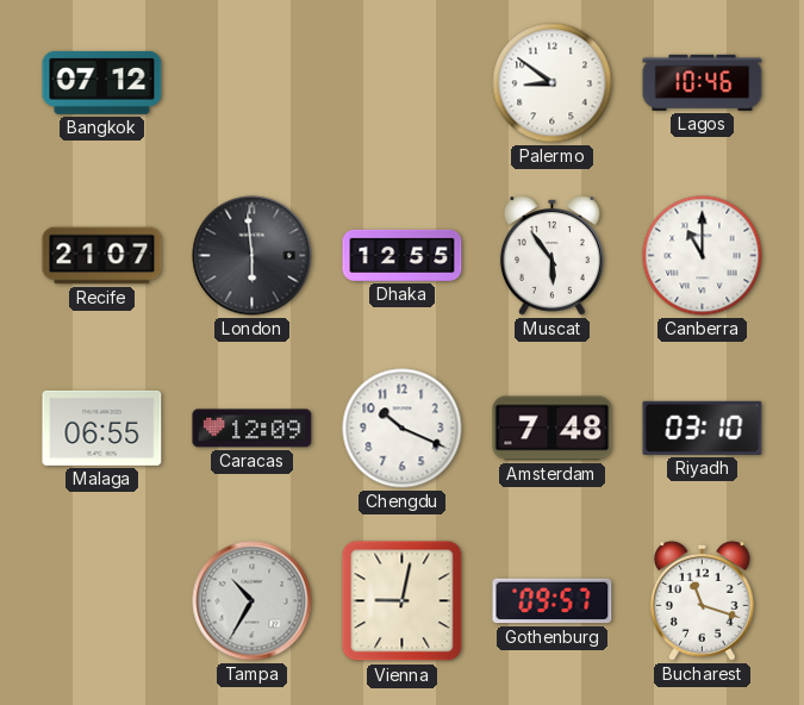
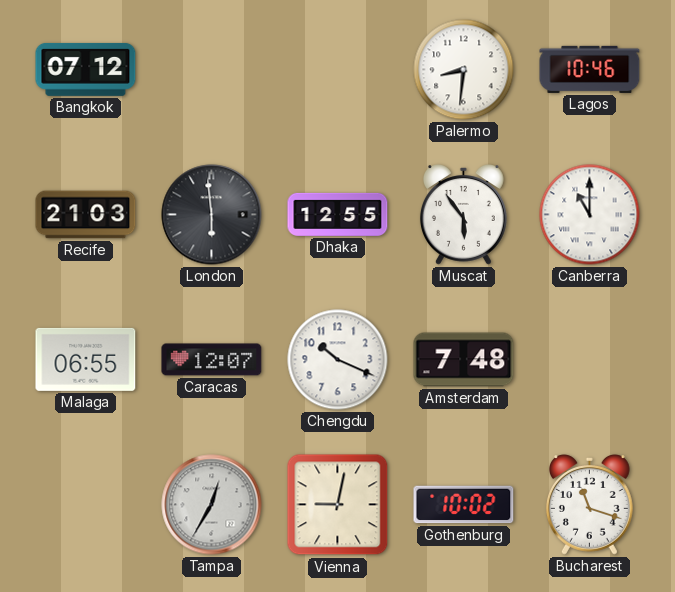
Palermo: 8:51 -> 8:31
Recife: 21:07 -> 21:03
Caracas: 12:09 -> 12:07
Riyadh: 03:10 -> none
Tampa: 10:35 -> 12:35
Gothenburg: 09:57 -> 10:02
